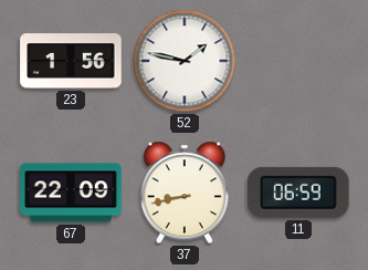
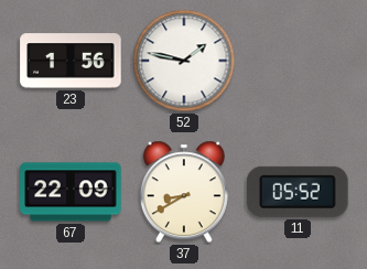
37: 8:43 -> 8:40
11: 06:59 -> 05:52
